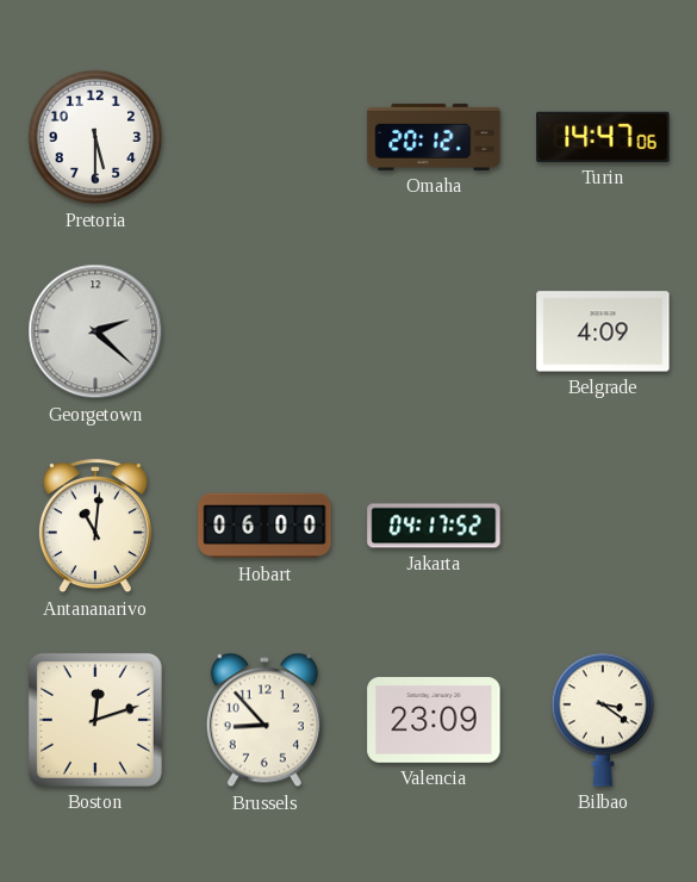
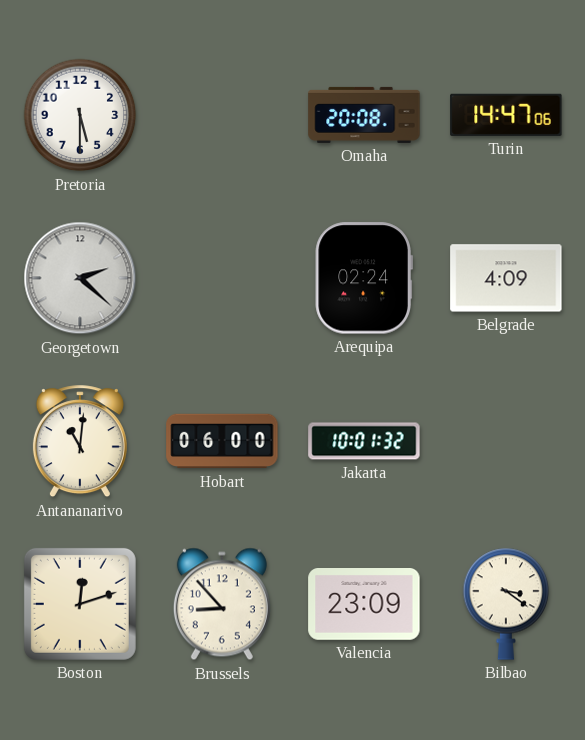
Omaha: 20:12 -> 20:08
Arequipa: none -> 02:24
Jakarta: 04:17 -> 10:01
